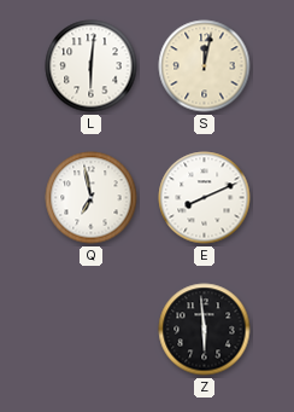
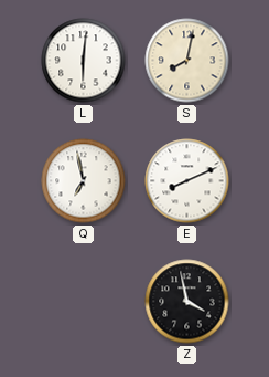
S: 12:02 -> 8:02
Z: 5:59 -> 3:58
